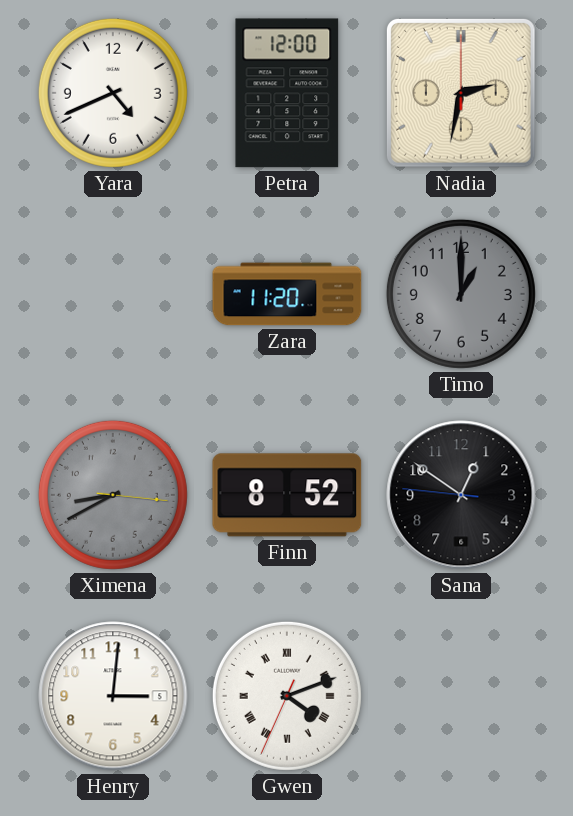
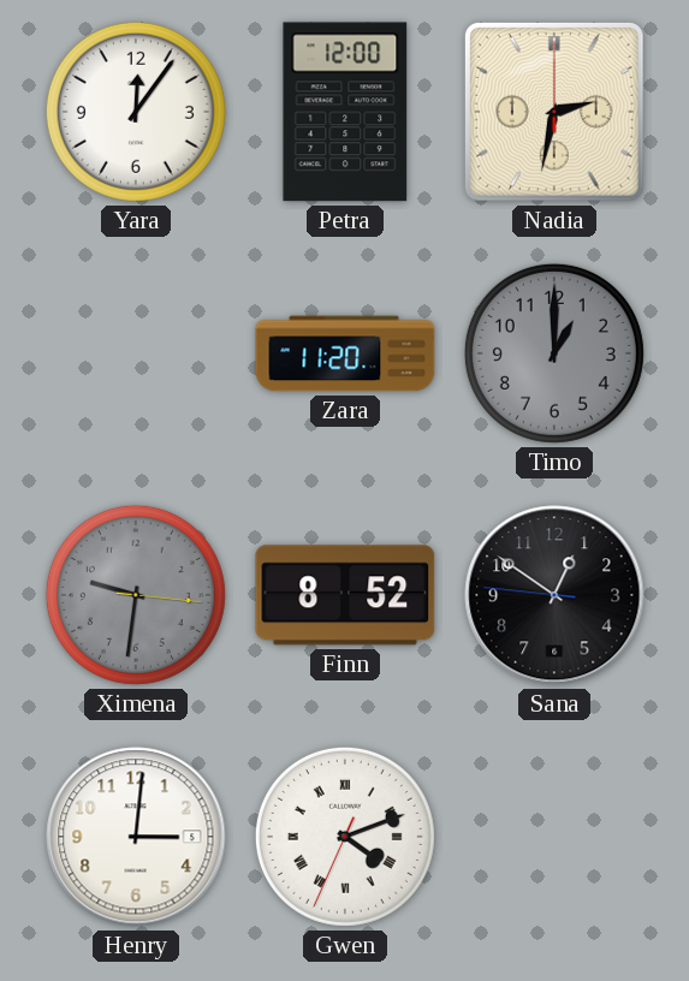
Yara: 4:41 -> 12:06
Ximena: 8:40 -> 9:31
